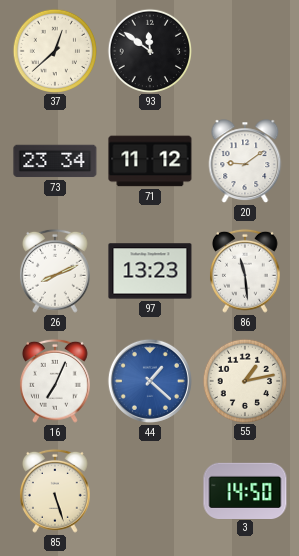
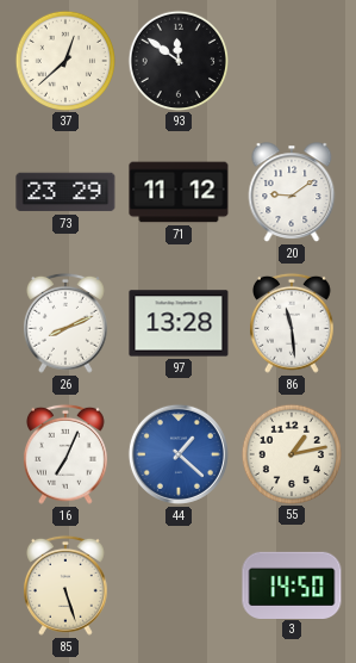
73: 23:34 -> 23:29
97: 13:23 -> 13:28
